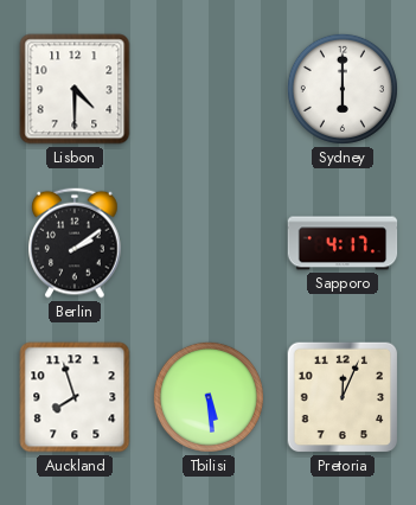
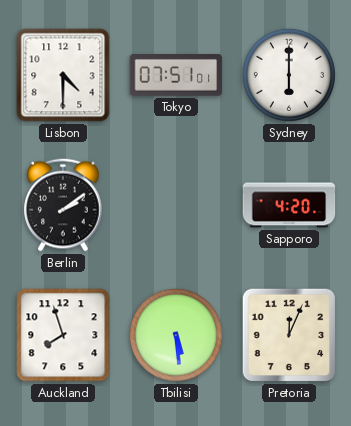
Tokyo: none -> 07:51
Sapporo: 4:17 -> 4:20
